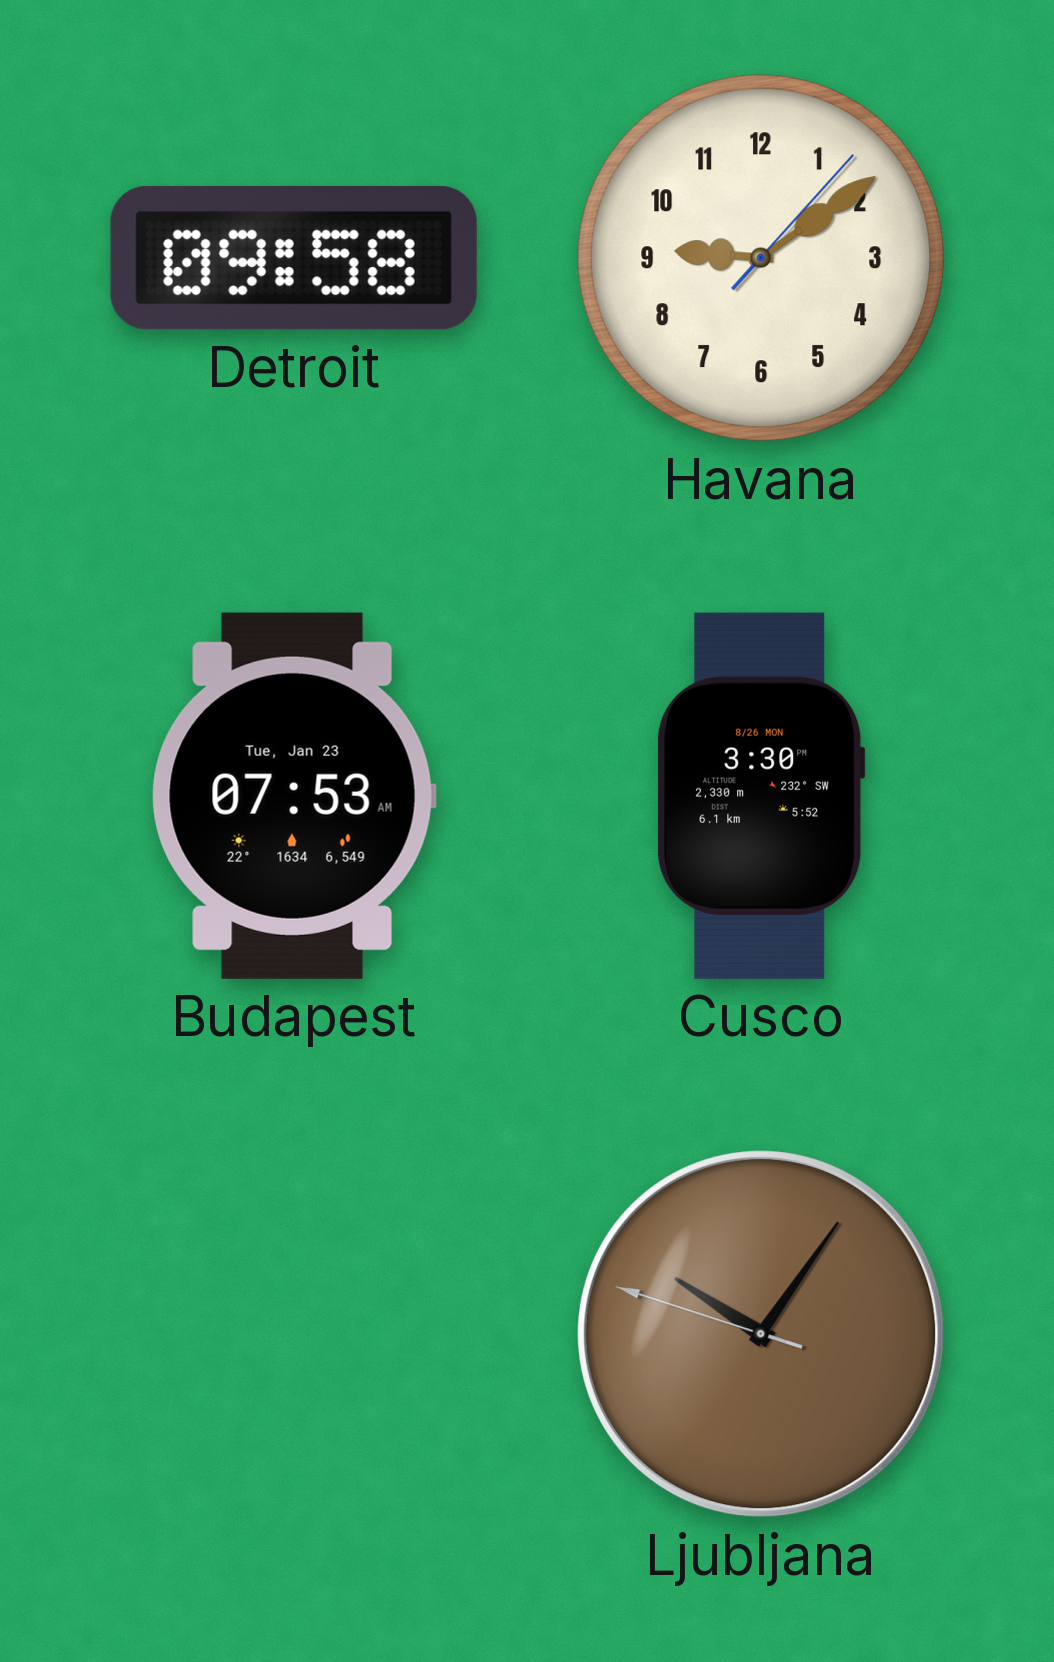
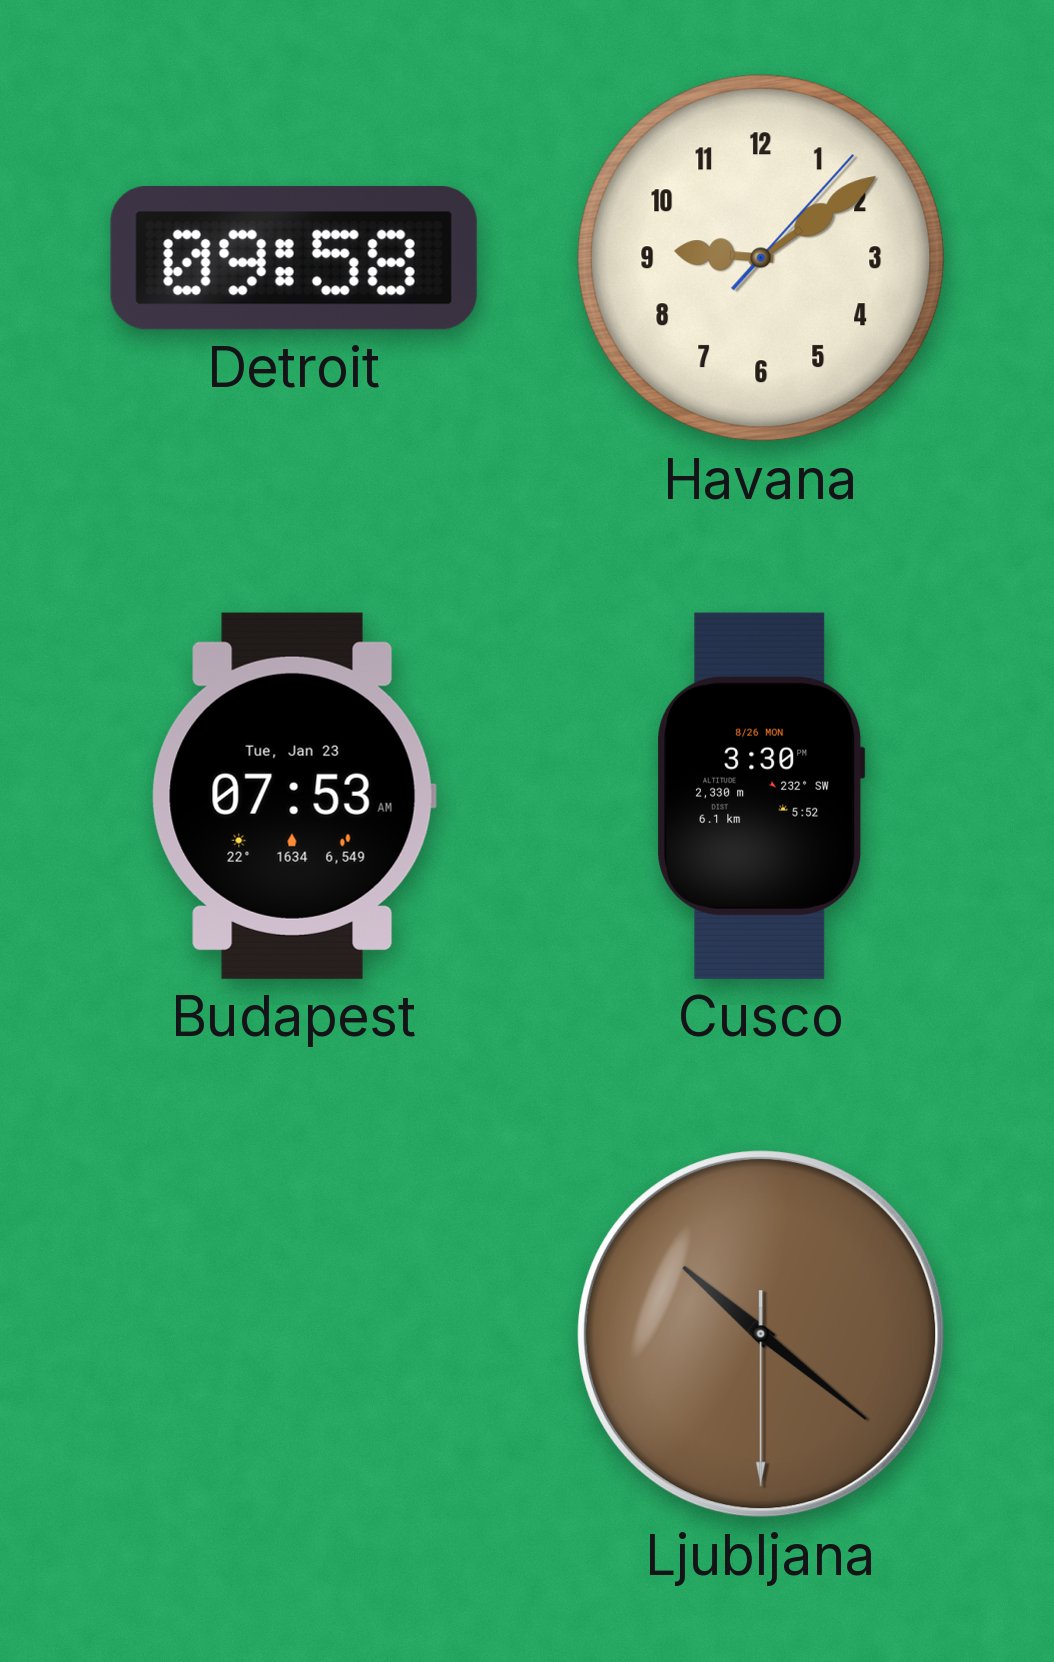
Ljubljana: 10:05 -> 10:21
